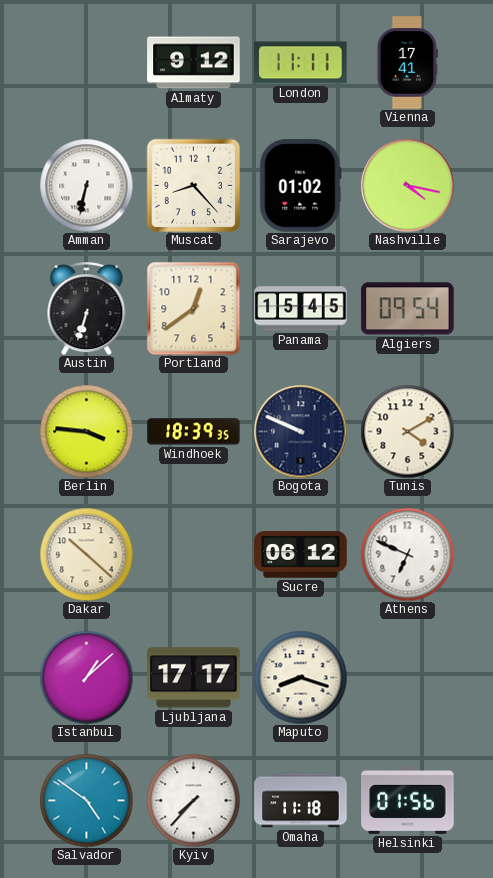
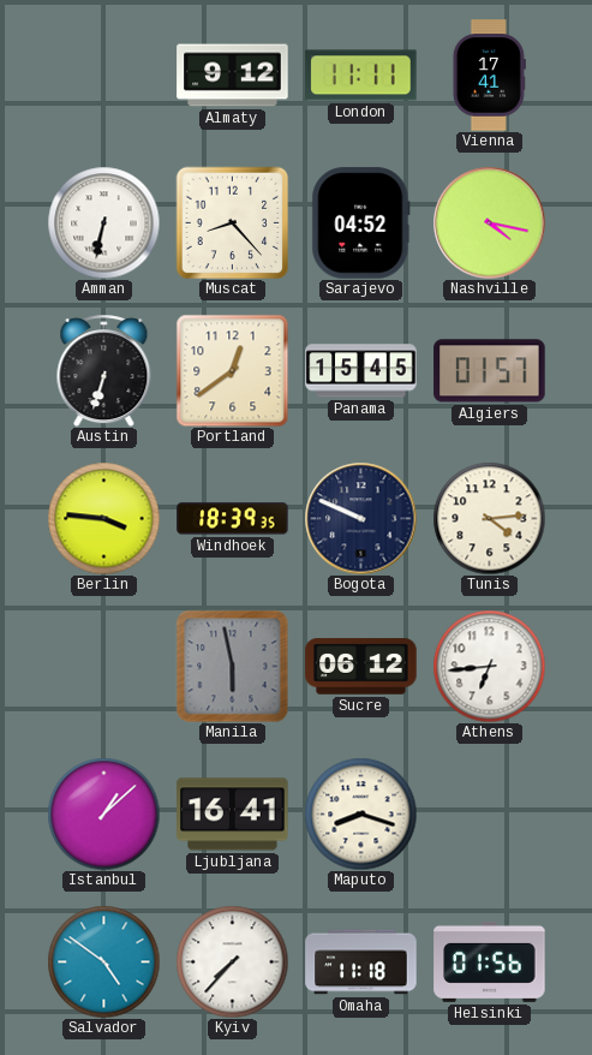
Sarajevo: 01:02 -> 04:52
Algiers: 09:54 -> 01:57
Tunis: 4:10 -> 4:14
Dakar: 10:22 -> none
Manila: none -> 5:58
Athens: 6:49 -> 6:44
Ljubljana: 17:17 -> 16:41
